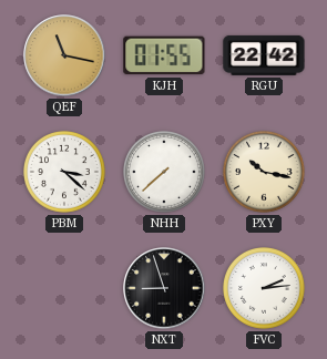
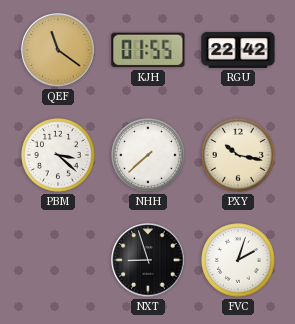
QEF: 11:17 -> 11:21
FVC: 2:14 -> 2:03
